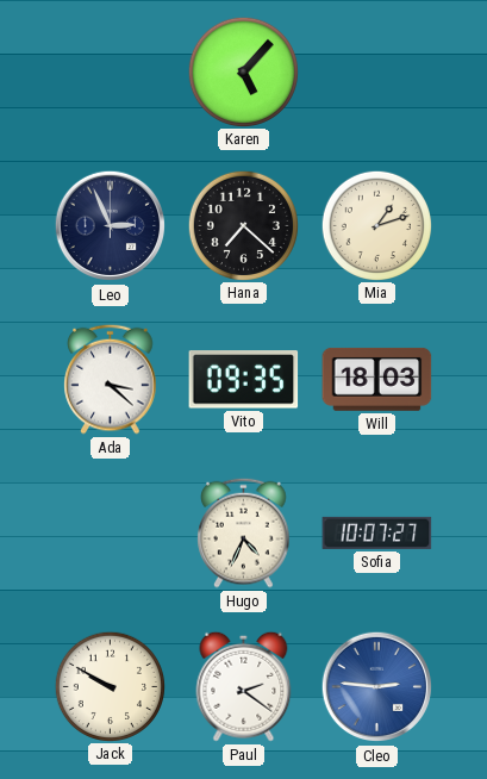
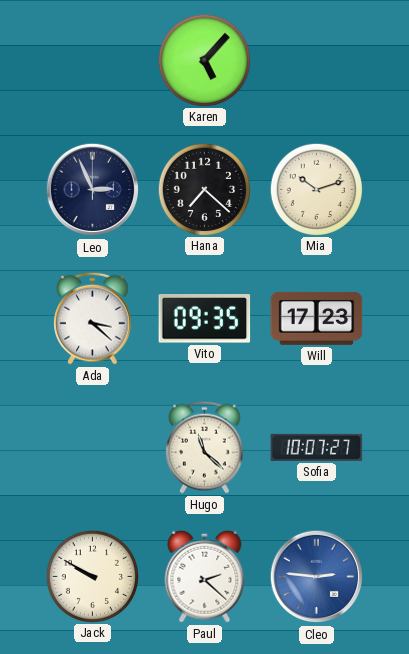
Mia: 1:12 -> 10:12
Will: 18:03 -> 17:23
Hugo: 4:34 -> 11:22
Paul: 2:21 -> 2:22
